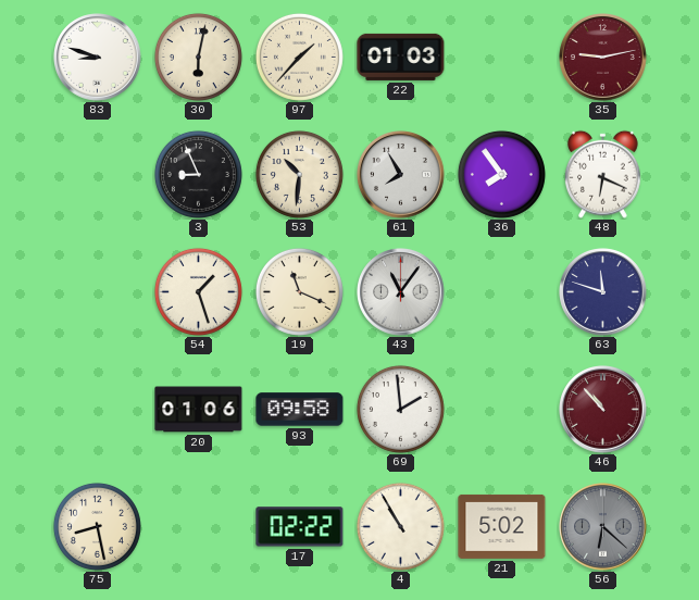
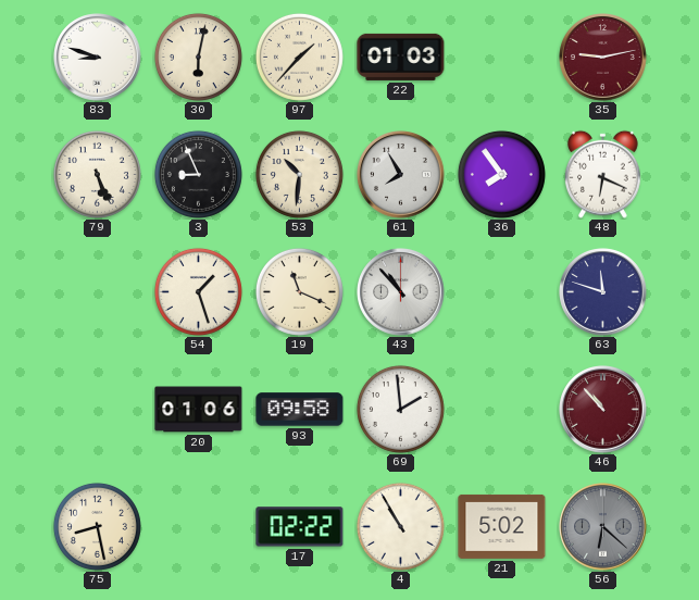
79: none -> 5:26
43: 11:06 -> 10:53
